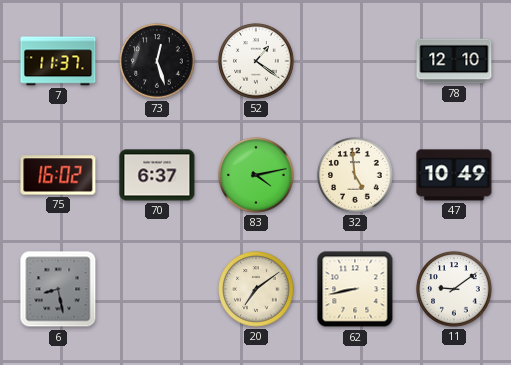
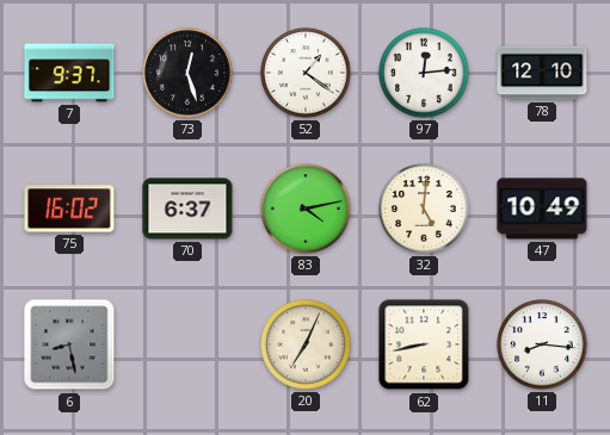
7: 11:37 -> 9:37
97: none -> 12:14
32: 4:59 -> 5:01
20: 7:09 -> 7:04
11: 9:09 -> 8:16
